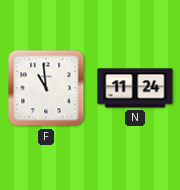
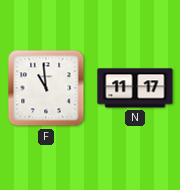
N: 11:24 -> 11:17
